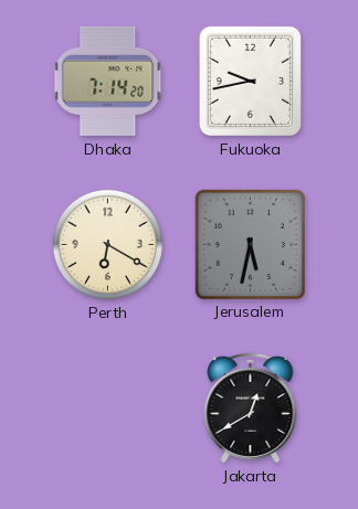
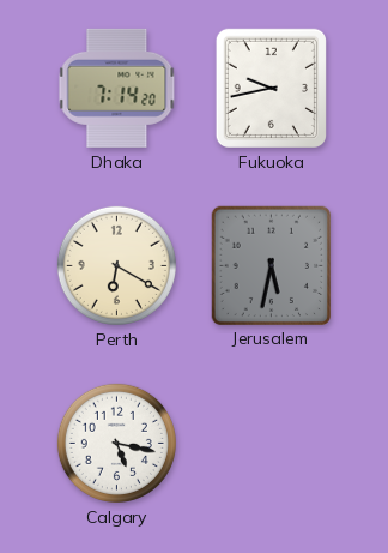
Calgary: none -> 5:17
Jakarta: 12:40 -> none
